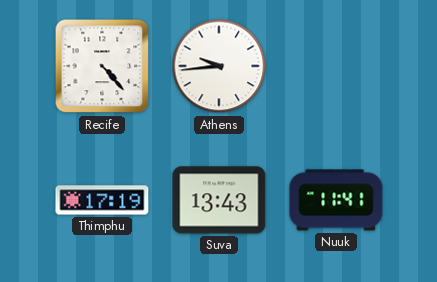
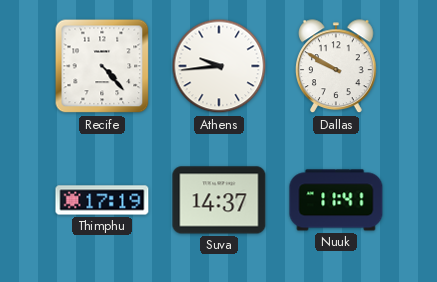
Dallas: none -> 9:50
Suva: 13:43 -> 14:37
